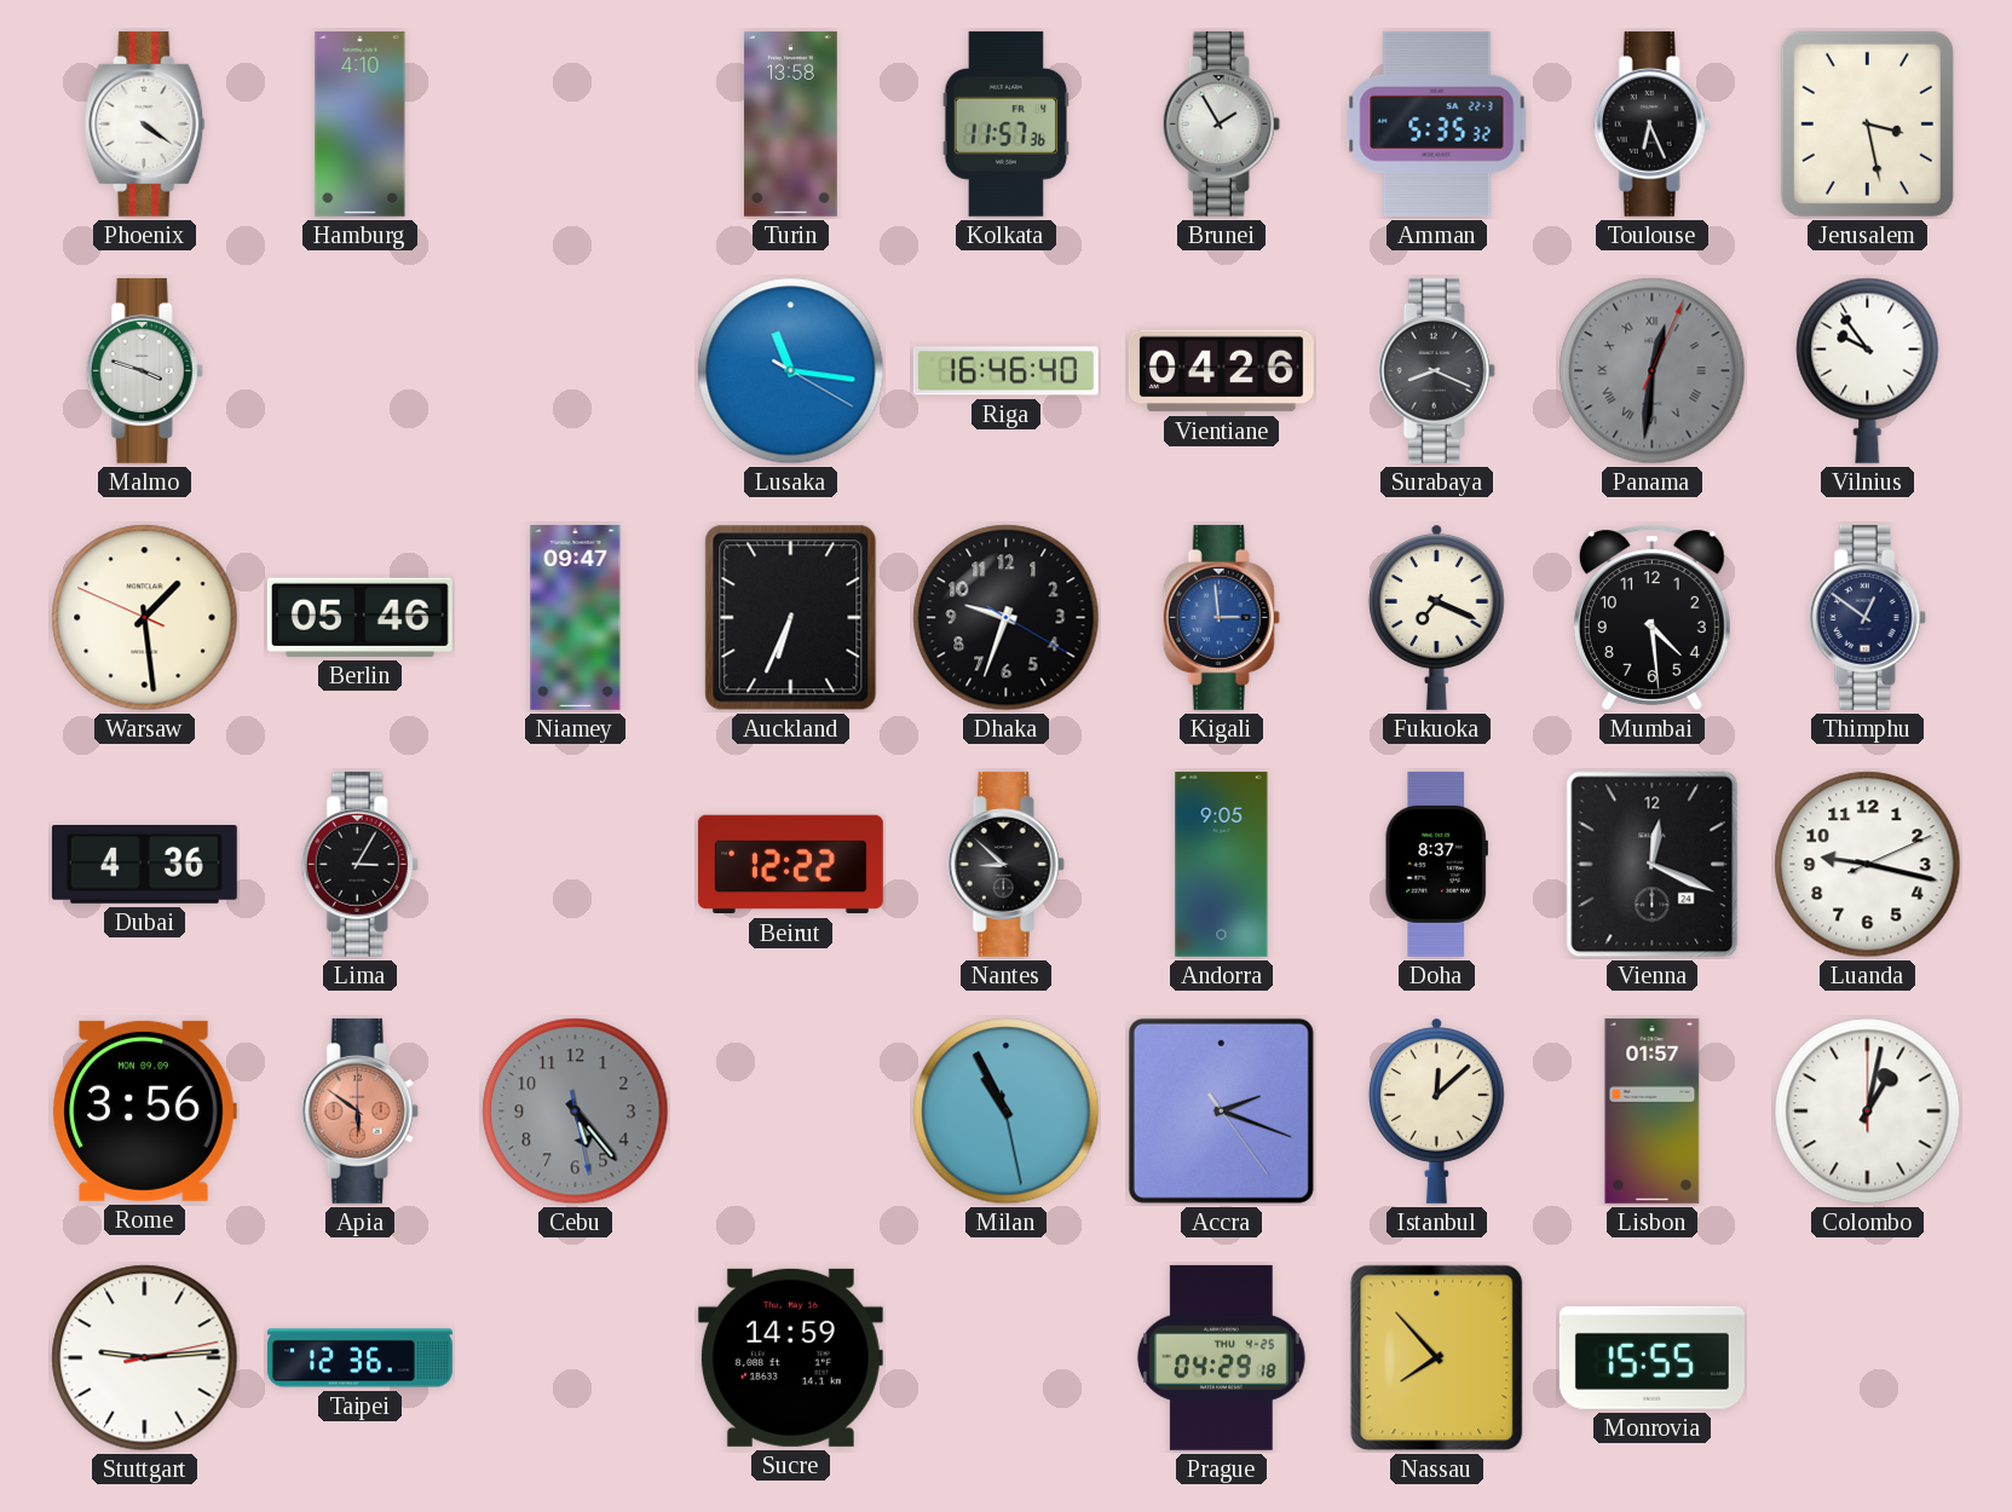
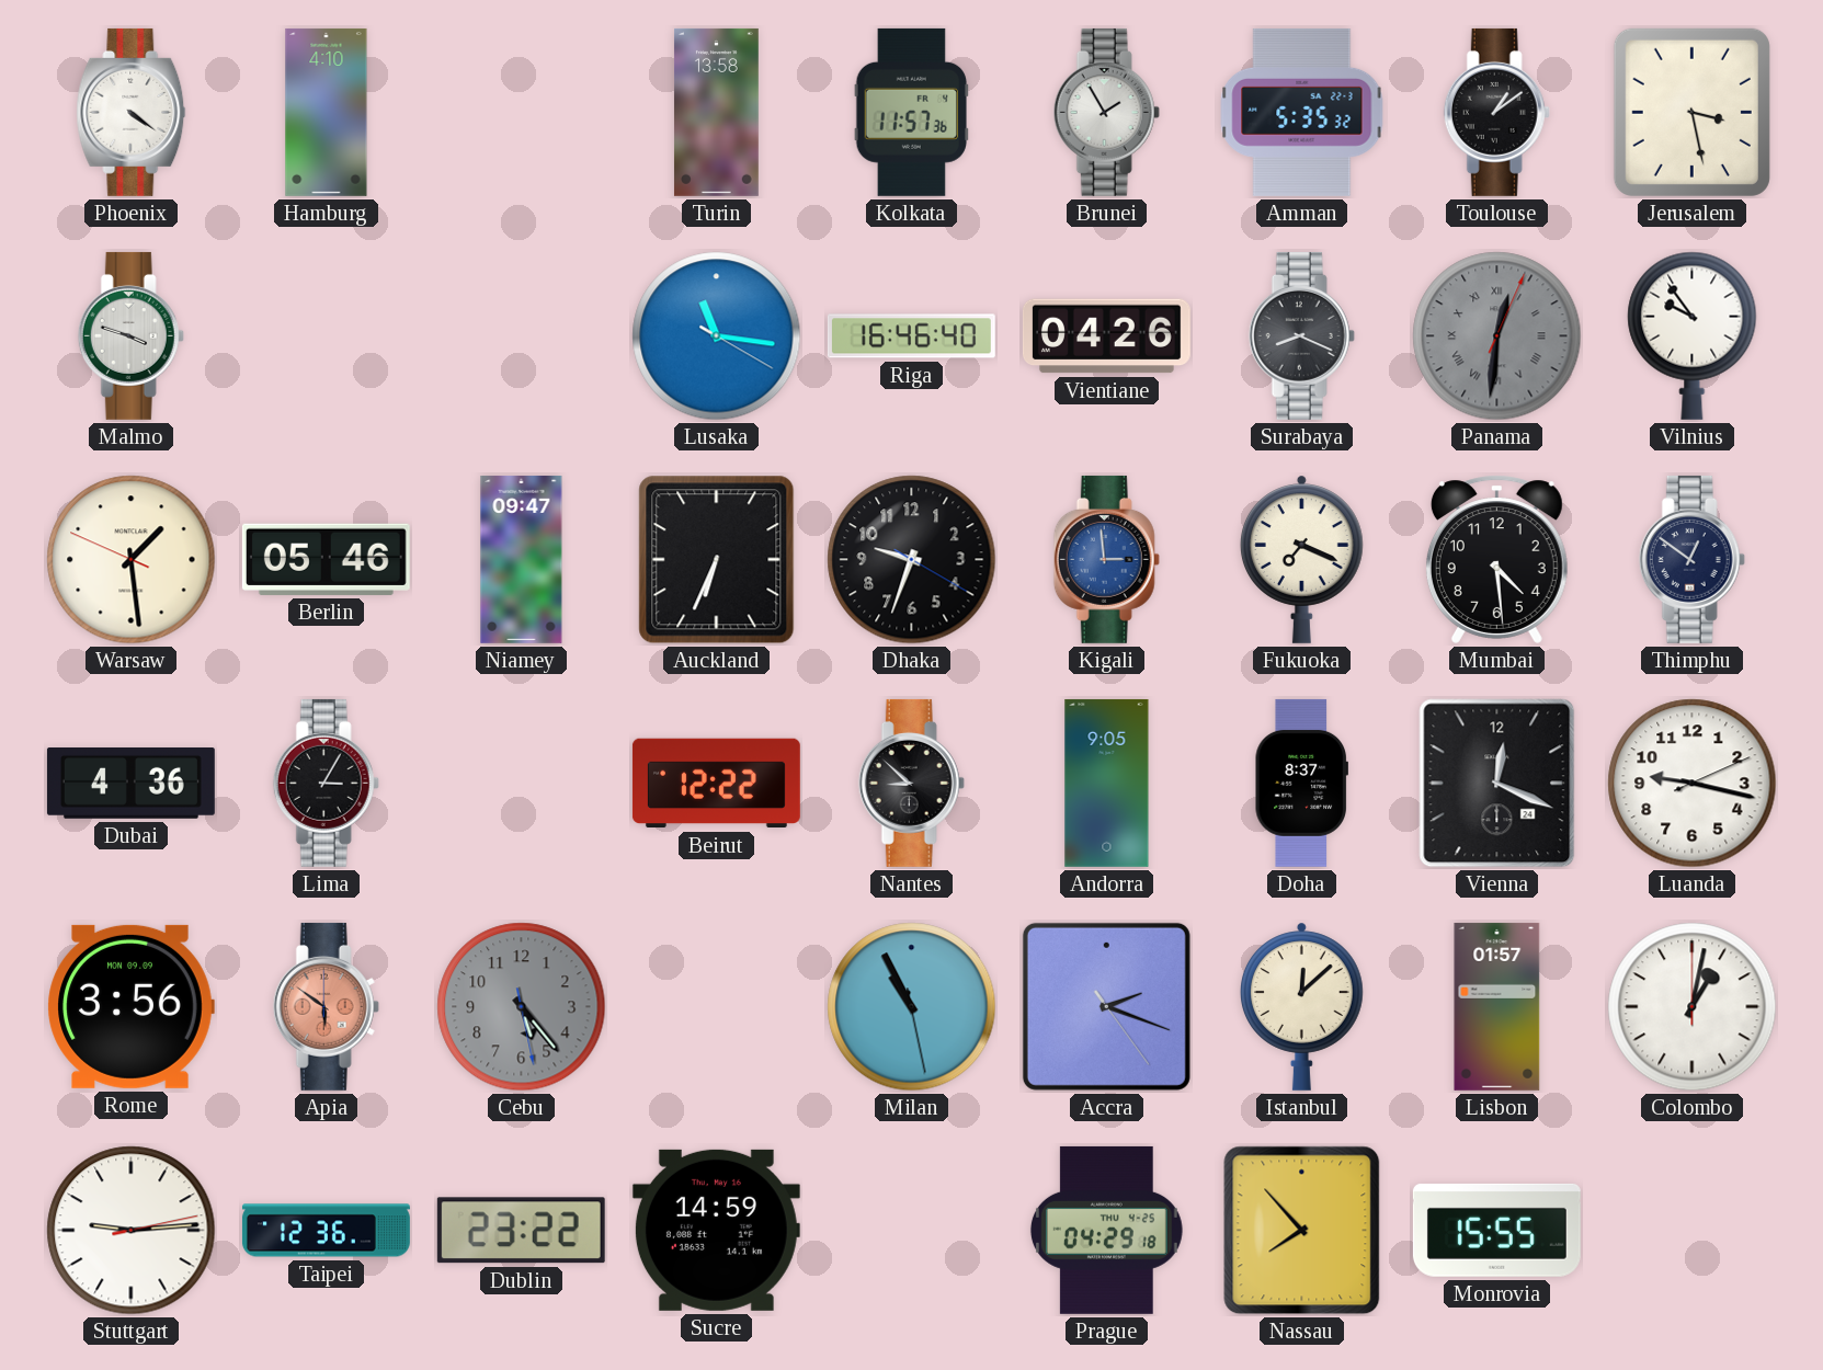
Toulouse: 6:26 -> 1:09
Dublin: none -> 23:22
